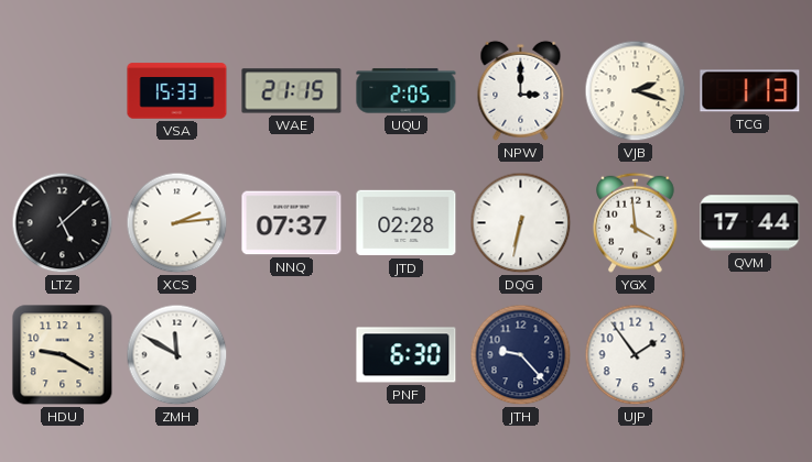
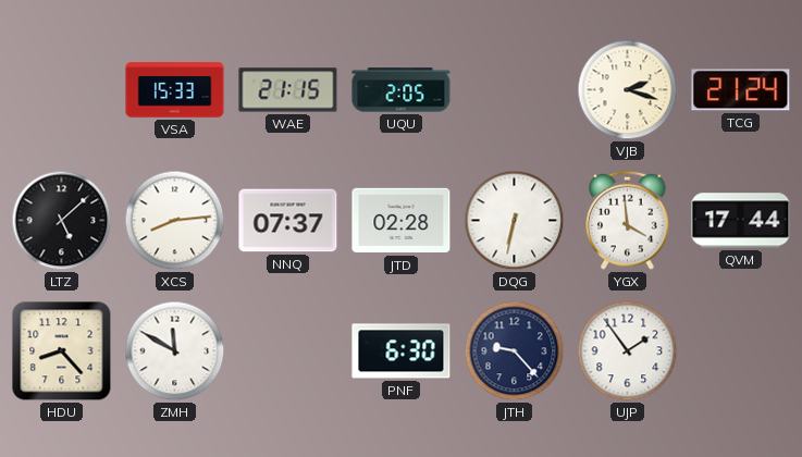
NPW: 3:00 -> none
TCG: 1:13 -> 21:24
XCS: 2:14 -> 8:14
HDU: 9:20 -> 8:23
